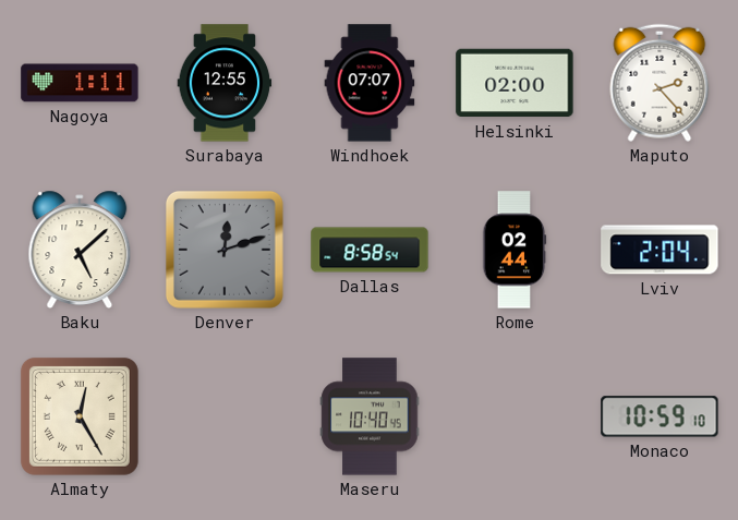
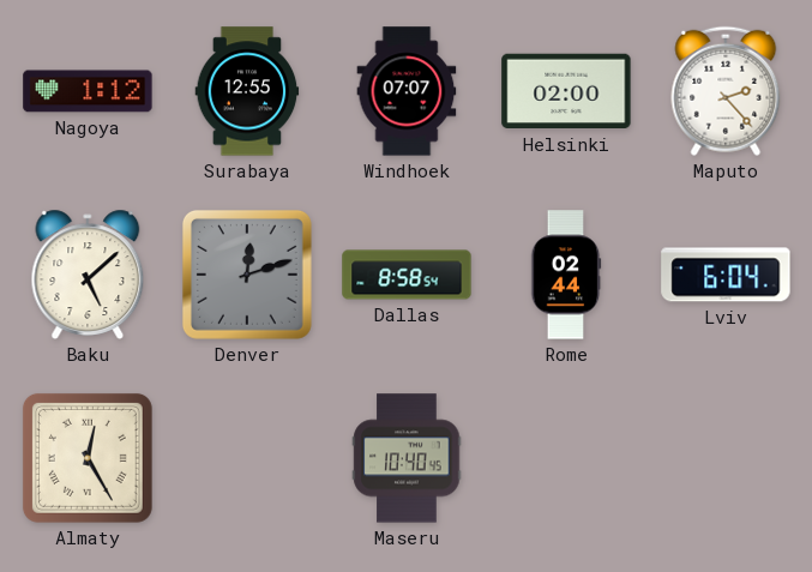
Nagoya: 1:11 -> 1:12
Lviv: 2:04 -> 6:04
Monaco: 10:59 -> none
